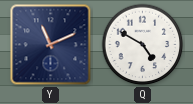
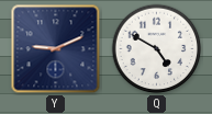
Y: 11:11 -> 9:11
